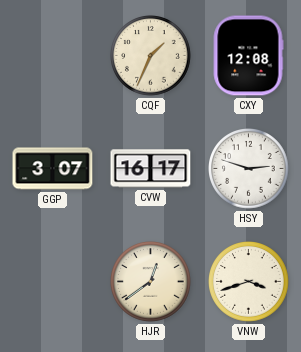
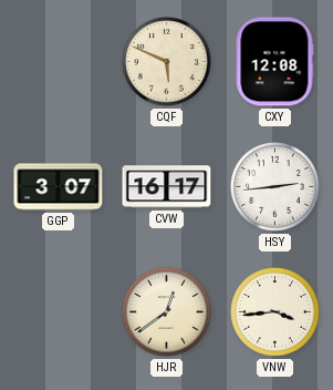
CQF: 1:34 -> 5:49
HSY: 2:48 -> 2:44
VNW: 3:42 -> 3:44
